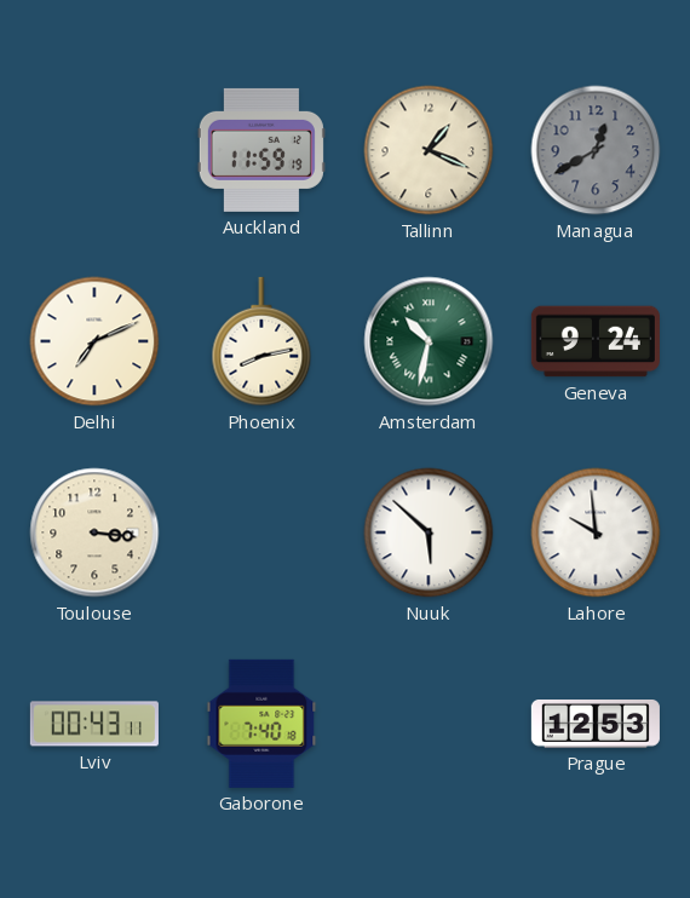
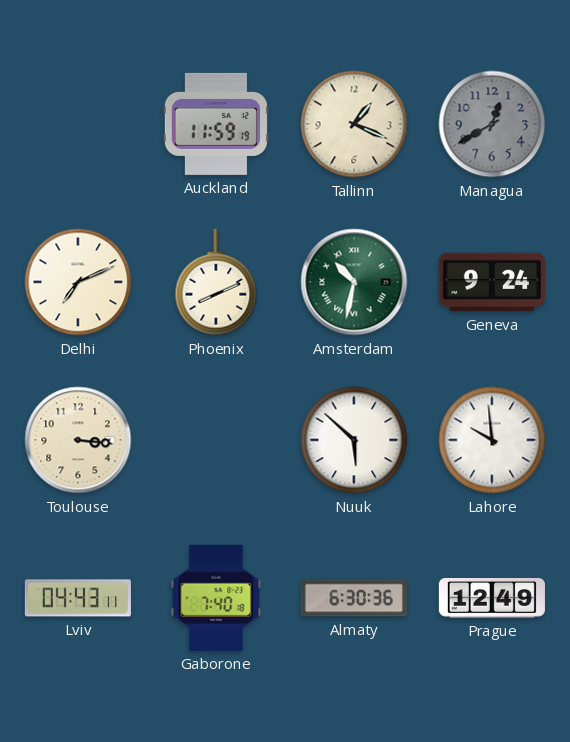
Phoenix: 8:13 -> 8:11
Lviv: 00:43 -> 04:43
Almaty: none -> 6:30
Prague: 12:53 -> 12:49
